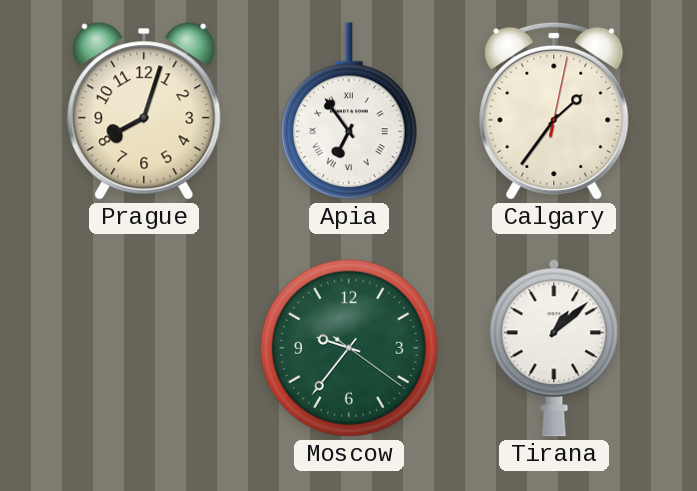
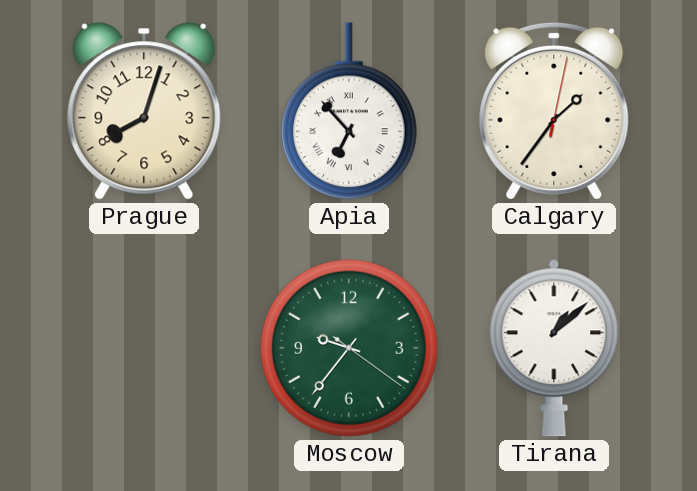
Apia: 6:54 -> 6:53
